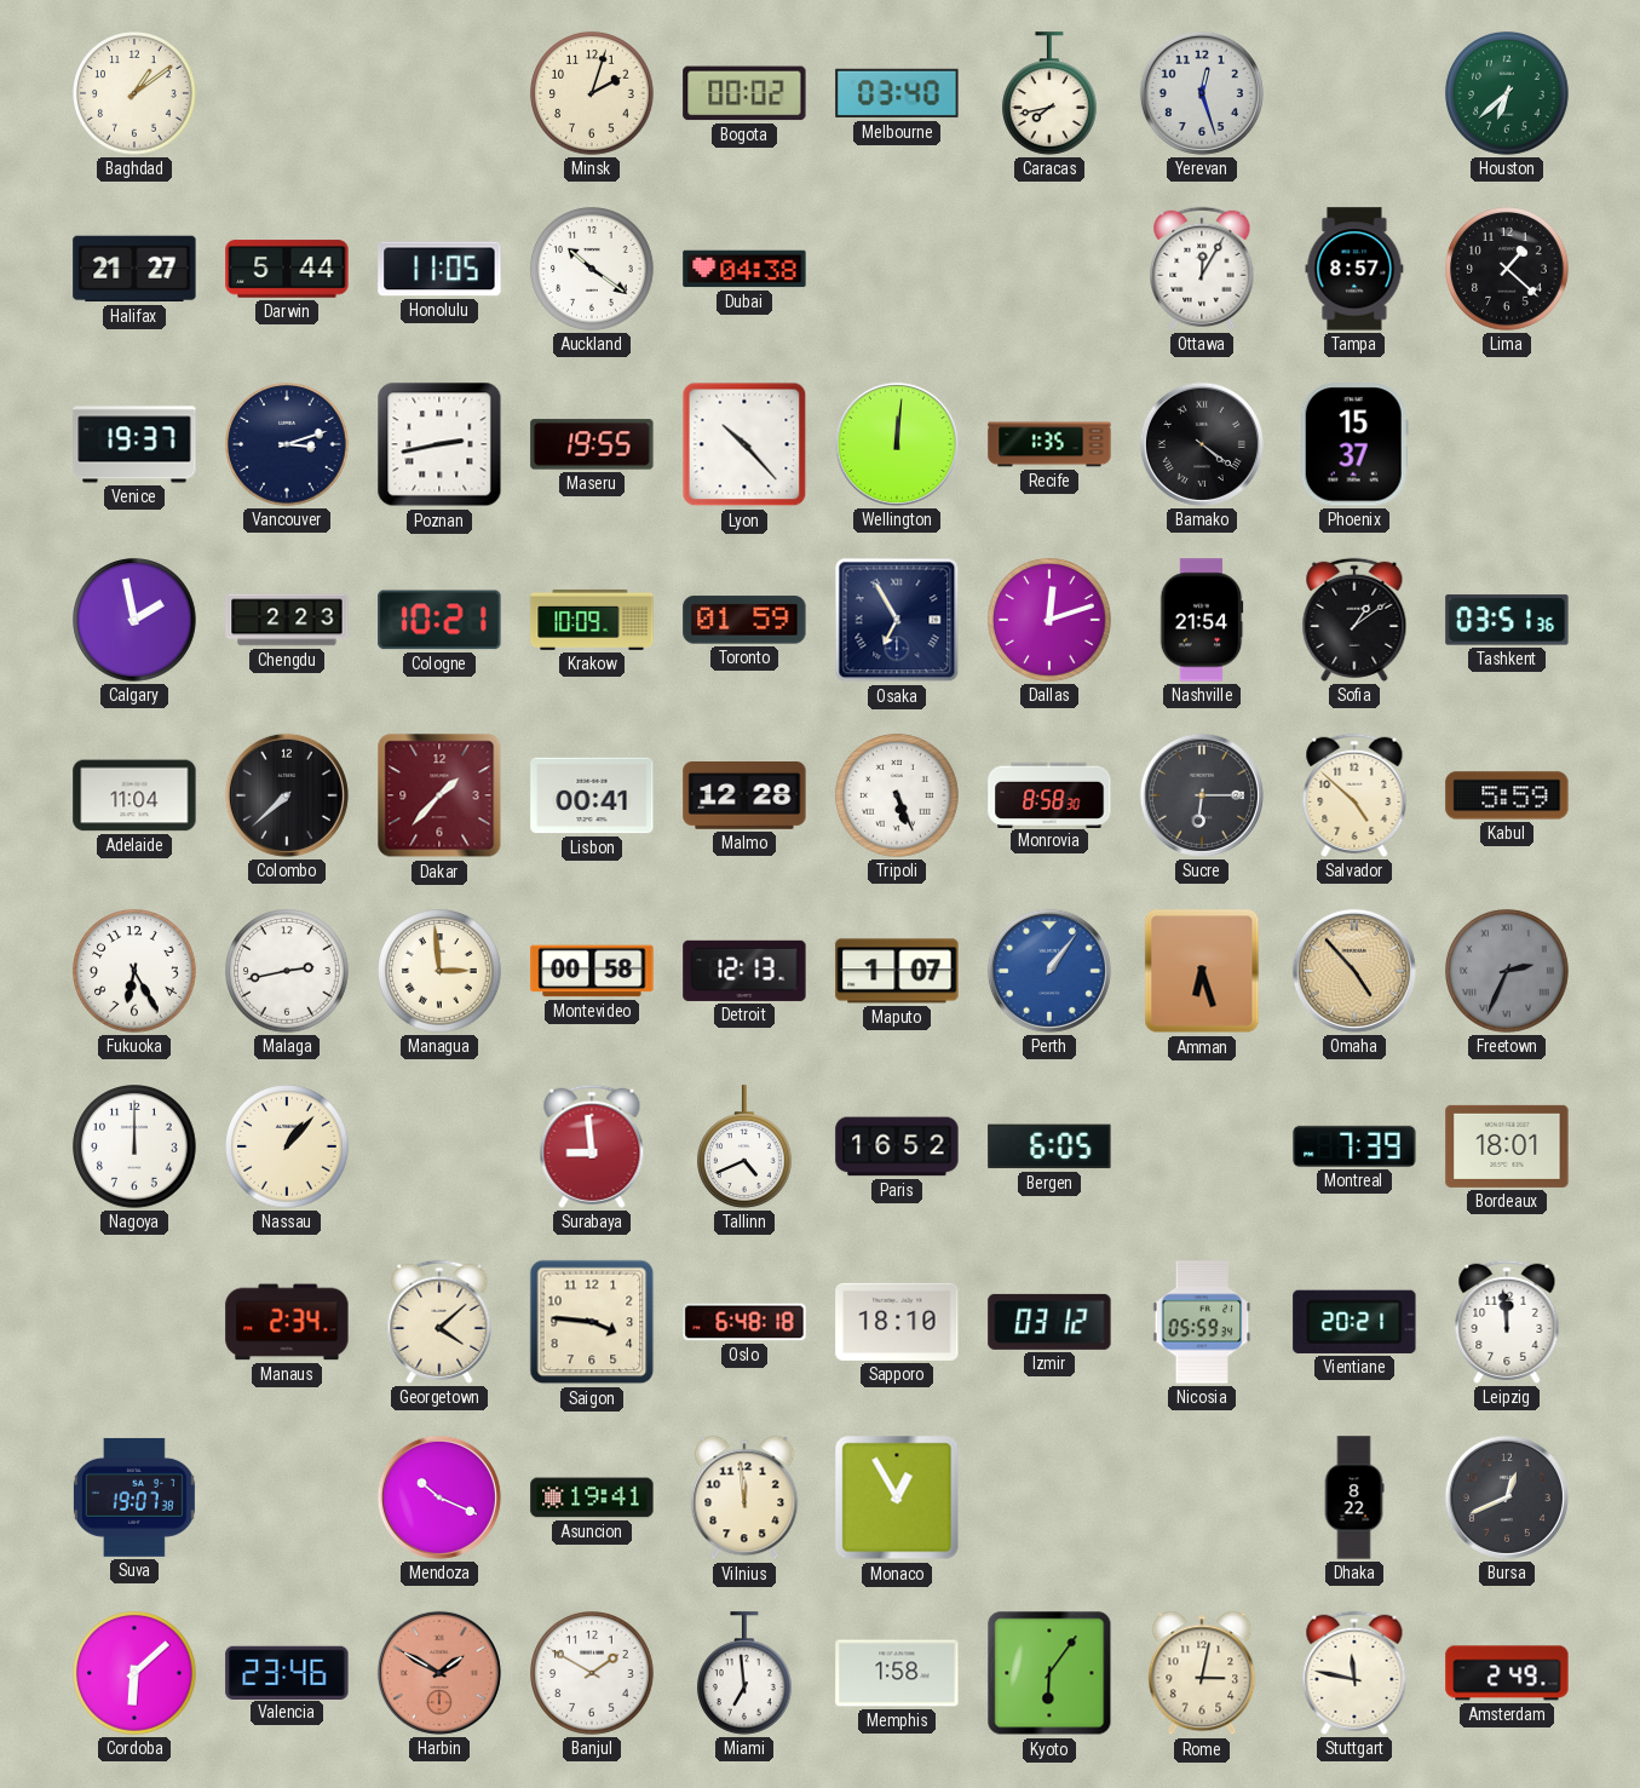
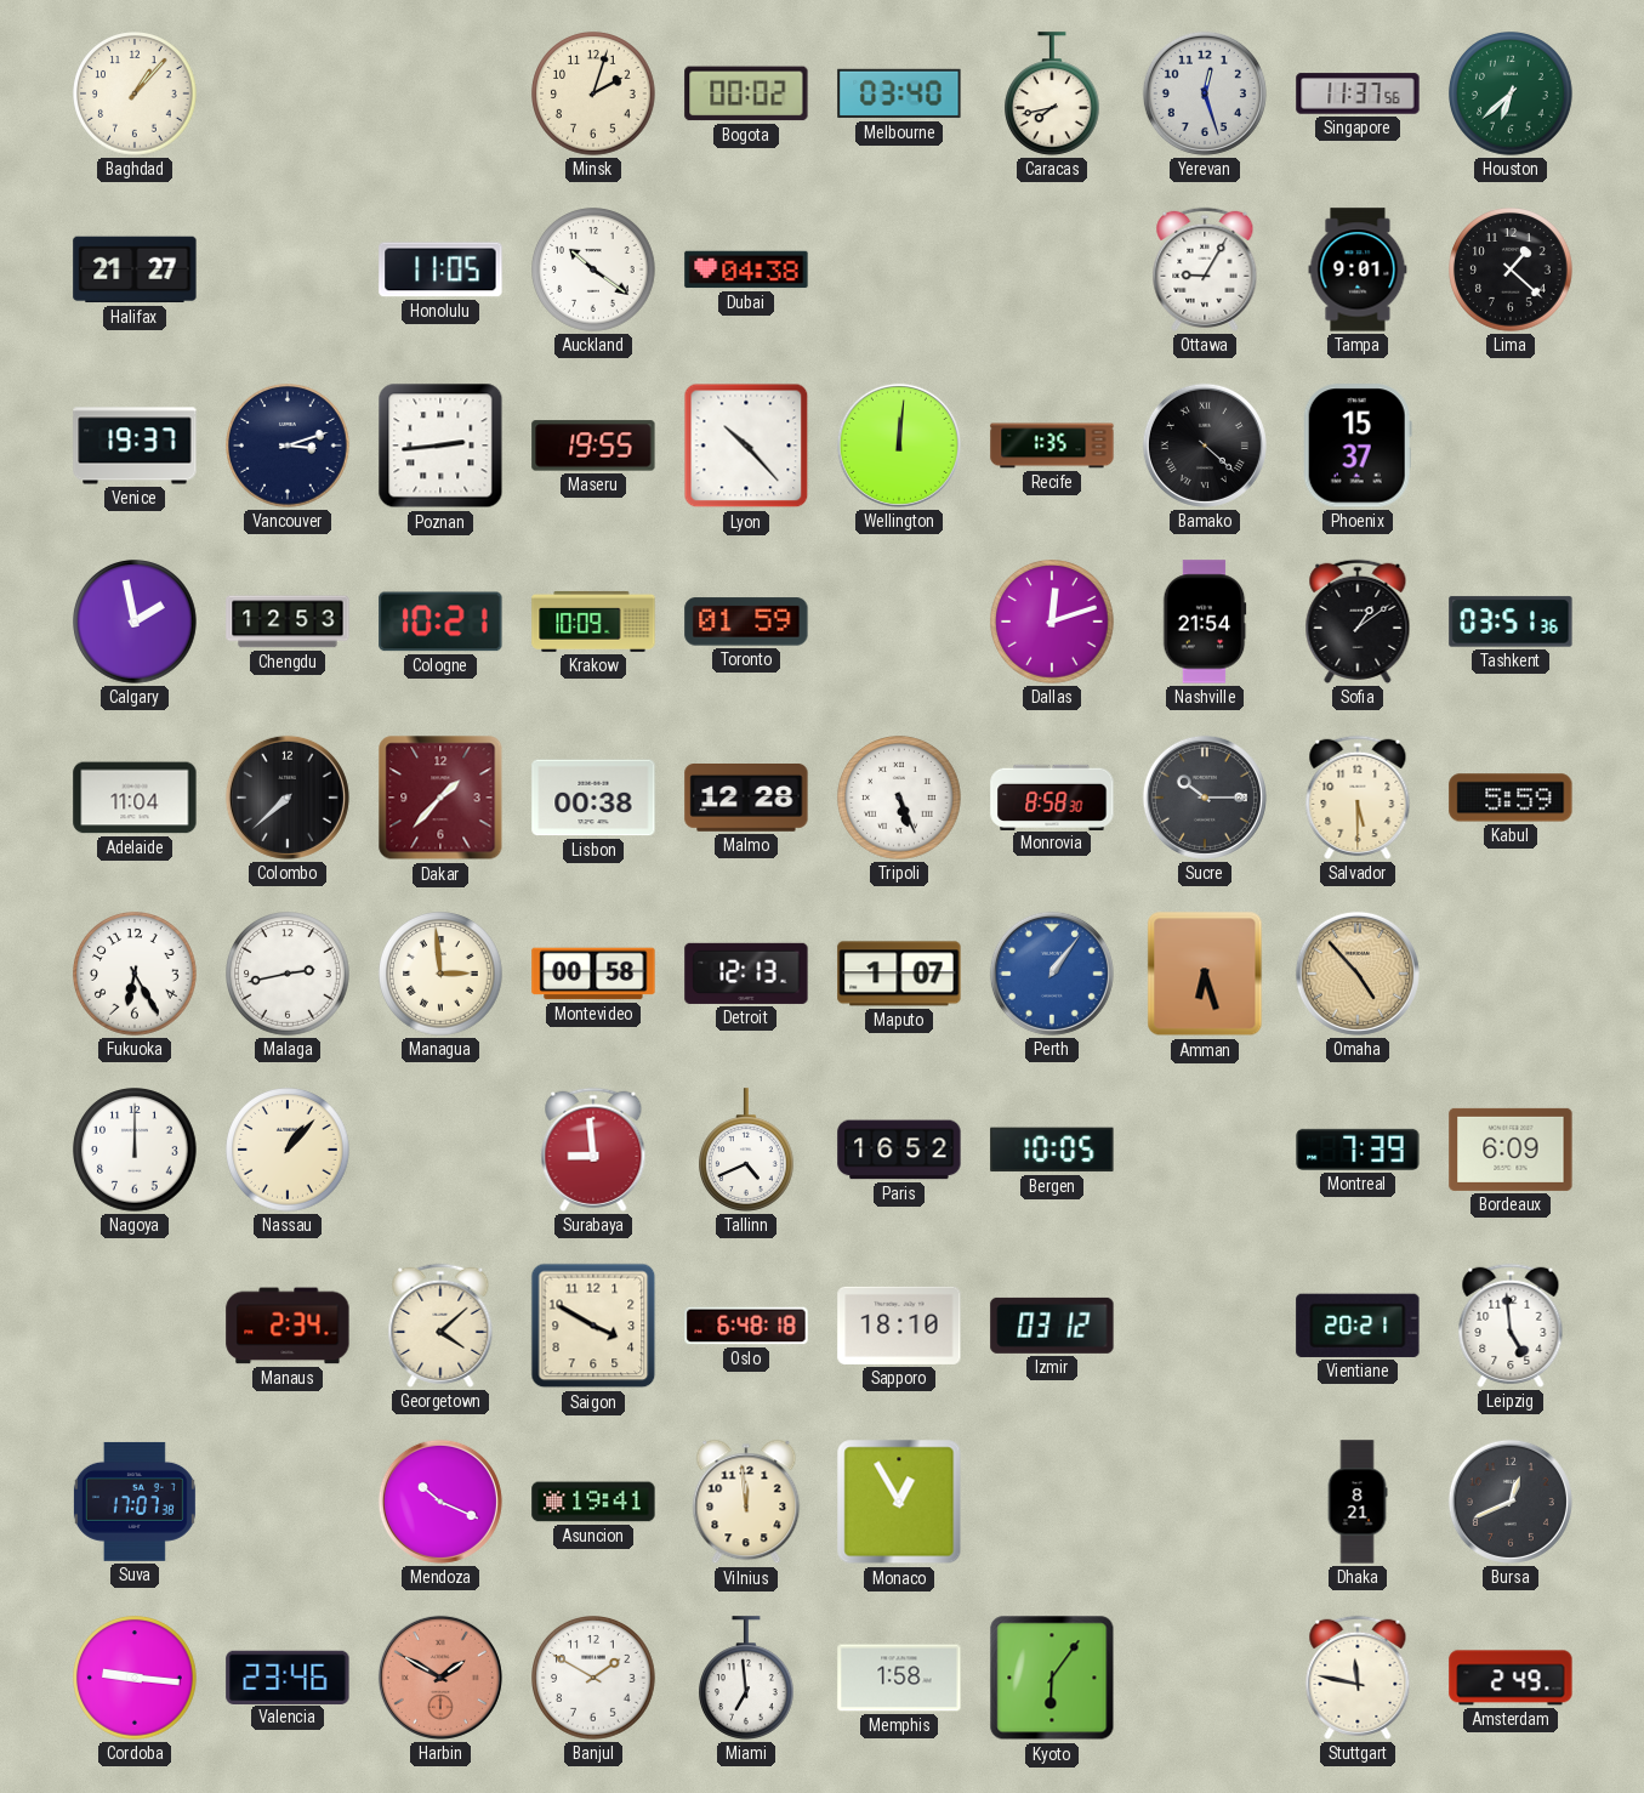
Baghdad: 1:09 -> 1:07
Singapore: none -> 11:37
Darwin: 5:44 -> none
Ottawa: 12:05 -> 9:05
Tampa: 8:57 -> 9:01
Poznan: 2:43 -> 2:44
Bamako: 4:21 -> 4:22
Chengdu: 2:23 -> 12:53
Osaka: 6:55 -> none
Lisbon: 00:41 -> 00:38
Sucre: 6:15 -> 10:15
Salvador: 4:52 -> 5:30
Freetown: 2:34 -> none
Bergen: 6:05 -> 10:05
Bordeaux: 18:01 -> 6:09
Saigon: 3:46 -> 3:50
Nicosia: 05:59 -> none
Leipzig: 11:59 -> 4:59
Suva: 19:07 -> 17:07
Dhaka: 8:22 -> 8:21
Cordoba: 6:08 -> 9:16
Rome: 3:02 -> none
